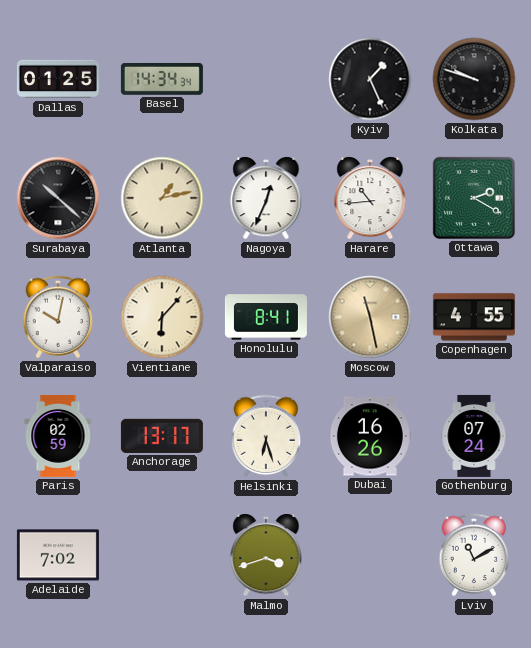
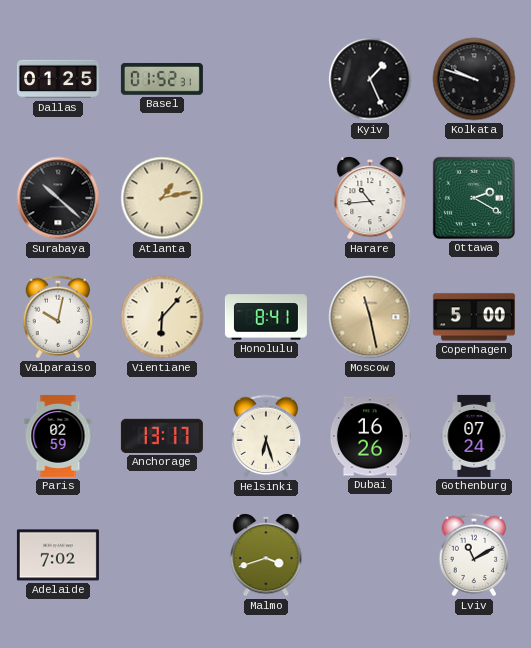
Basel: 14:34 -> 01:52
Nagoya: 12:34 -> none
Copenhagen: 4:55 -> 5:00
